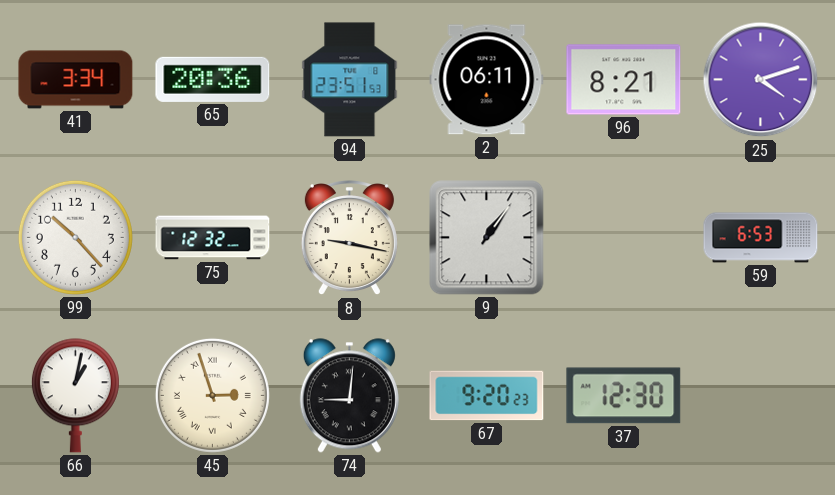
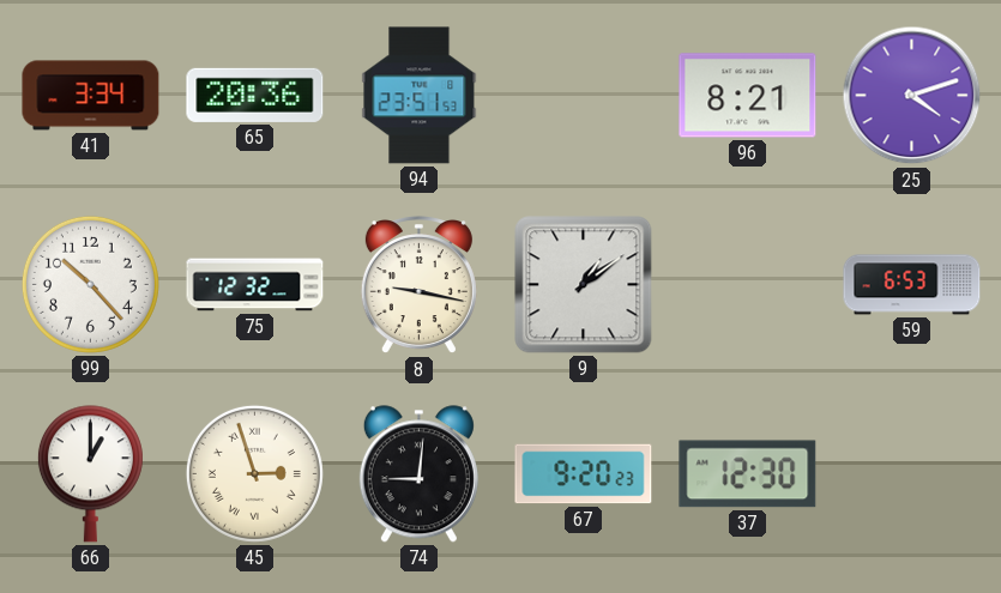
2: 06:11 -> none
9: 1:06 -> 1:09
66: 1:02 -> 1:00
